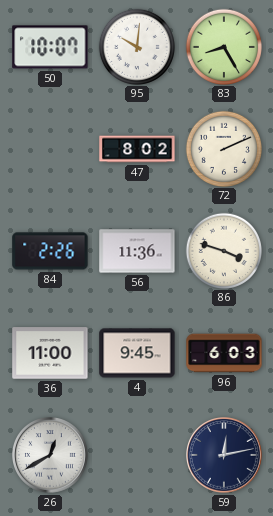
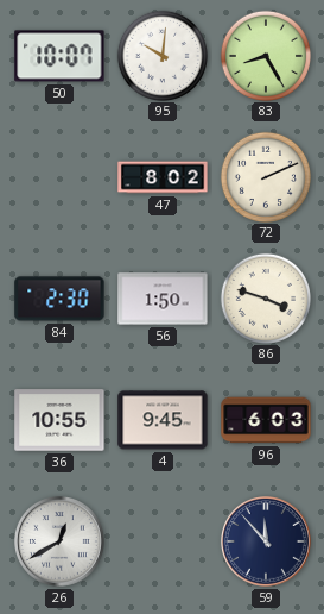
84: 2:26 -> 2:30
56: 11:36 -> 1:50
36: 11:00 -> 10:55
59: 12:13 -> 11:53
